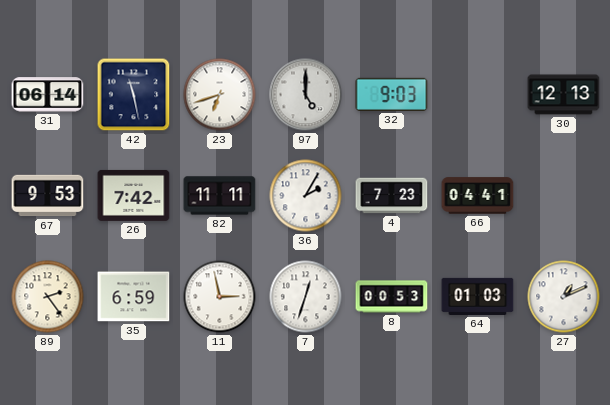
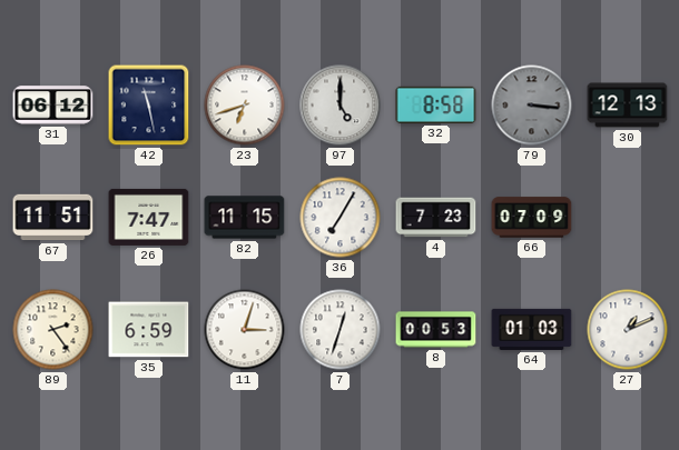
31: 06:14 -> 06:12
32: 9:03 -> 8:58
79: none -> 3:16
67: 9:53 -> 11:51
26: 7:42 -> 7:47
82: 11:11 -> 11:15
36: 2:05 -> 7:05
66: 04:41 -> 07:09
11: 2:58 -> 3:03
